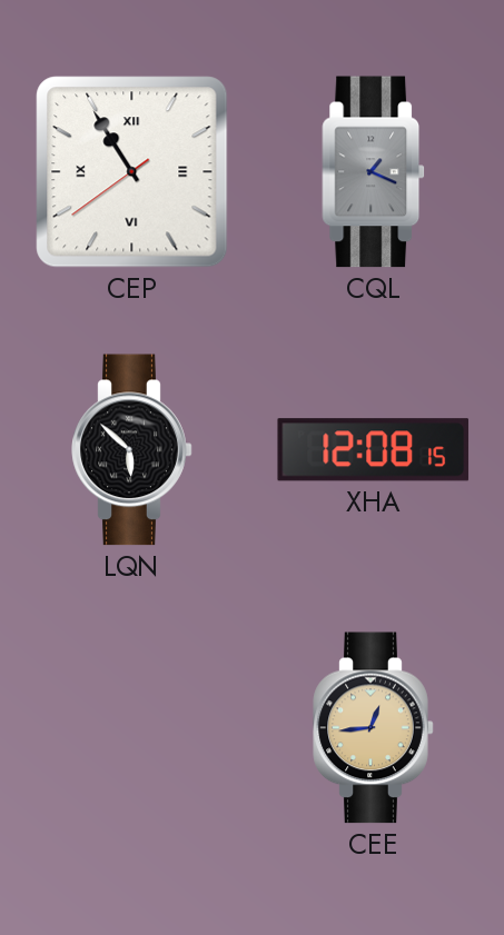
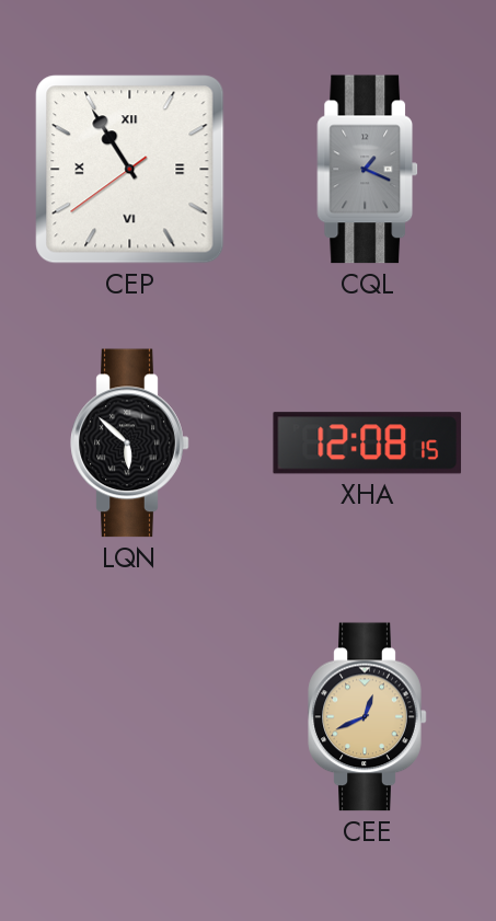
CEE: 12:44 -> 12:41
